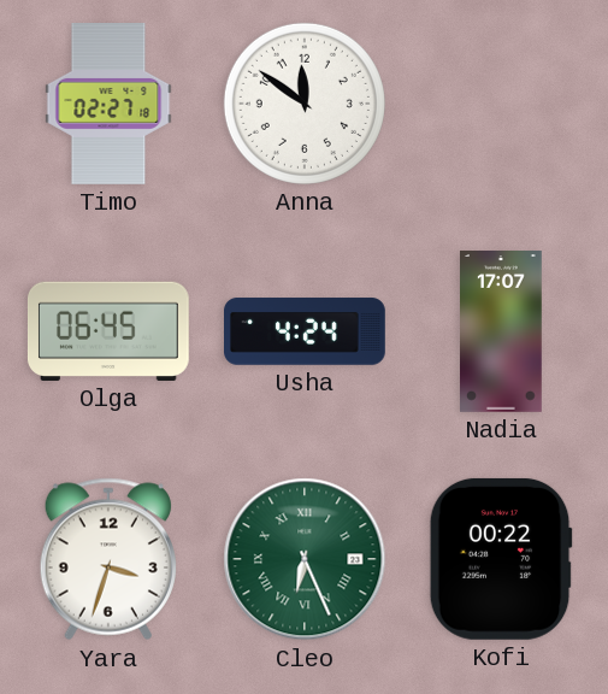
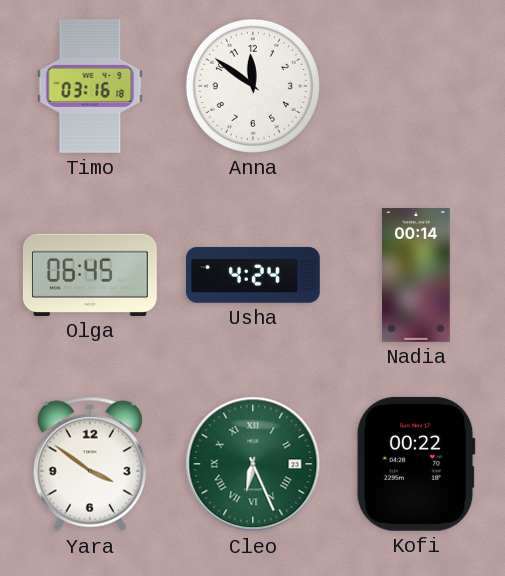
Timo: 02:27 -> 03:16
Nadia: 17:07 -> 00:14
Yara: 3:33 -> 3:51
